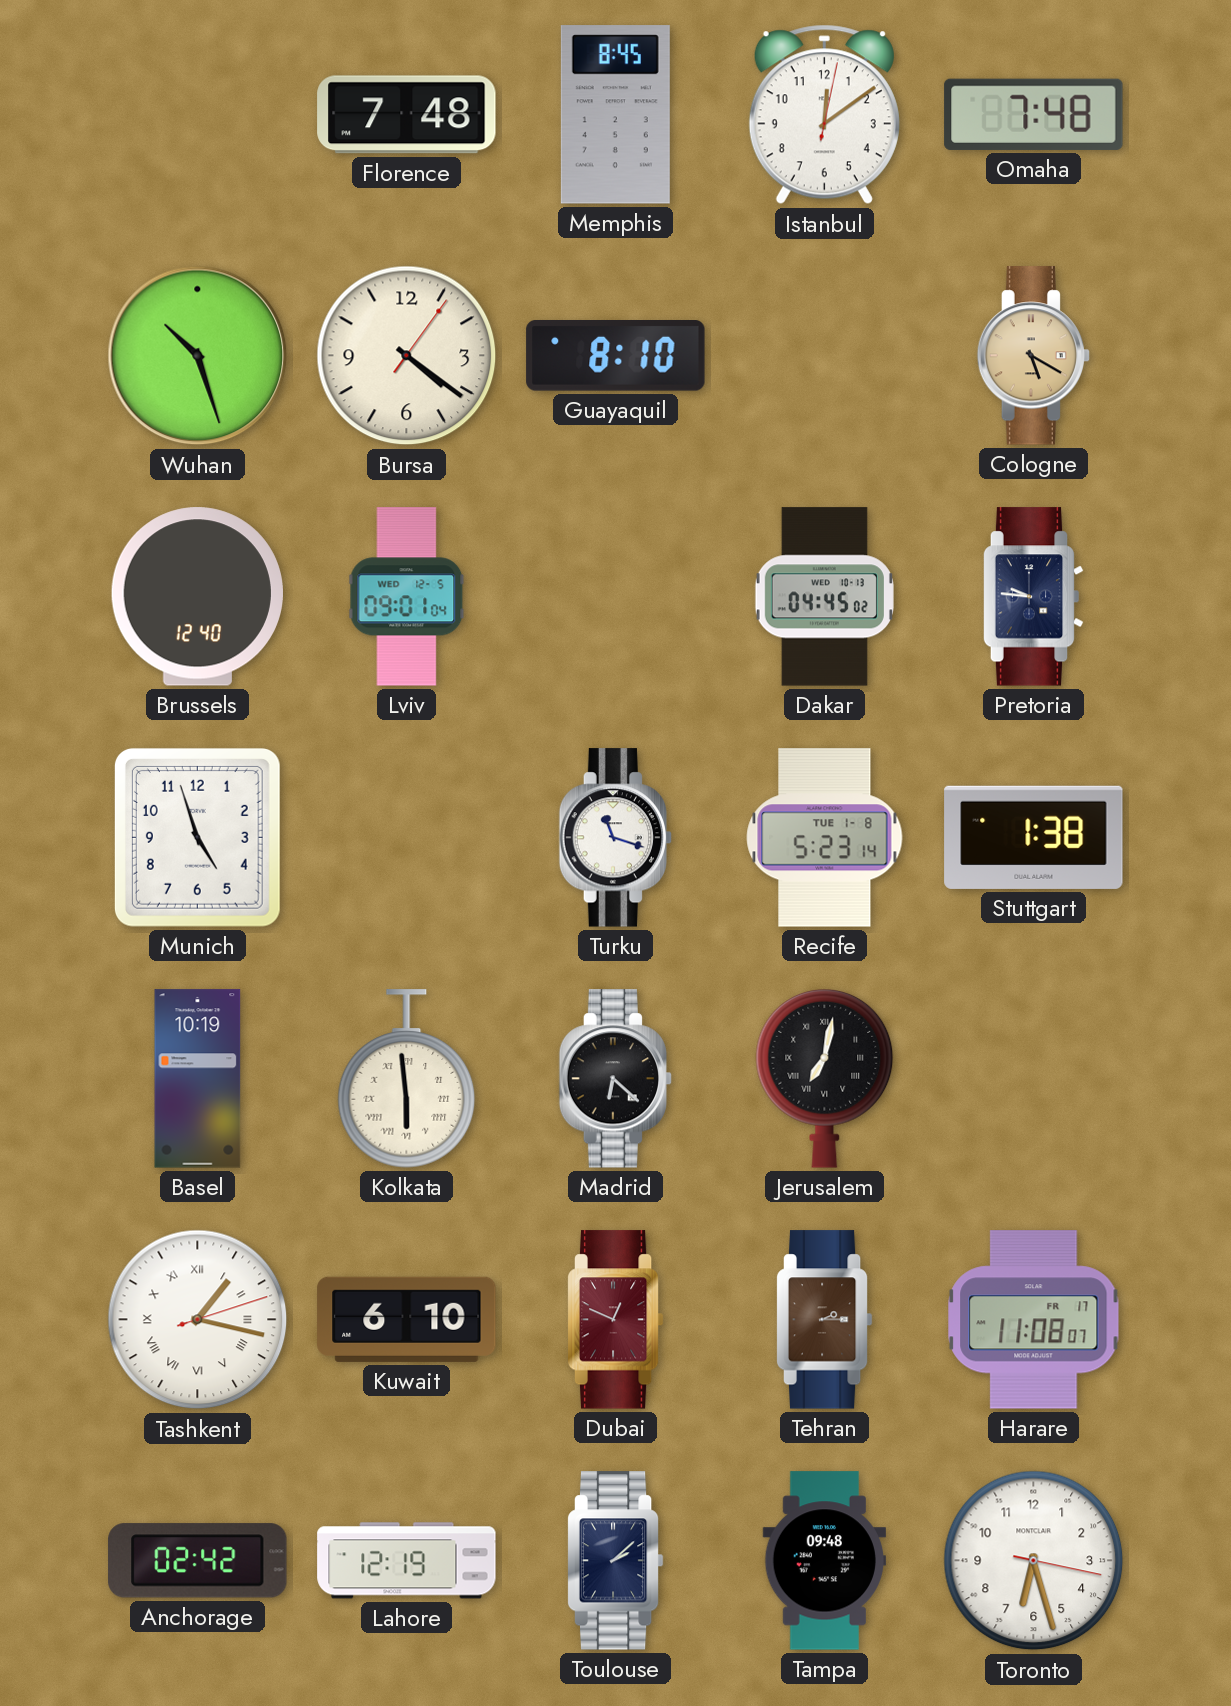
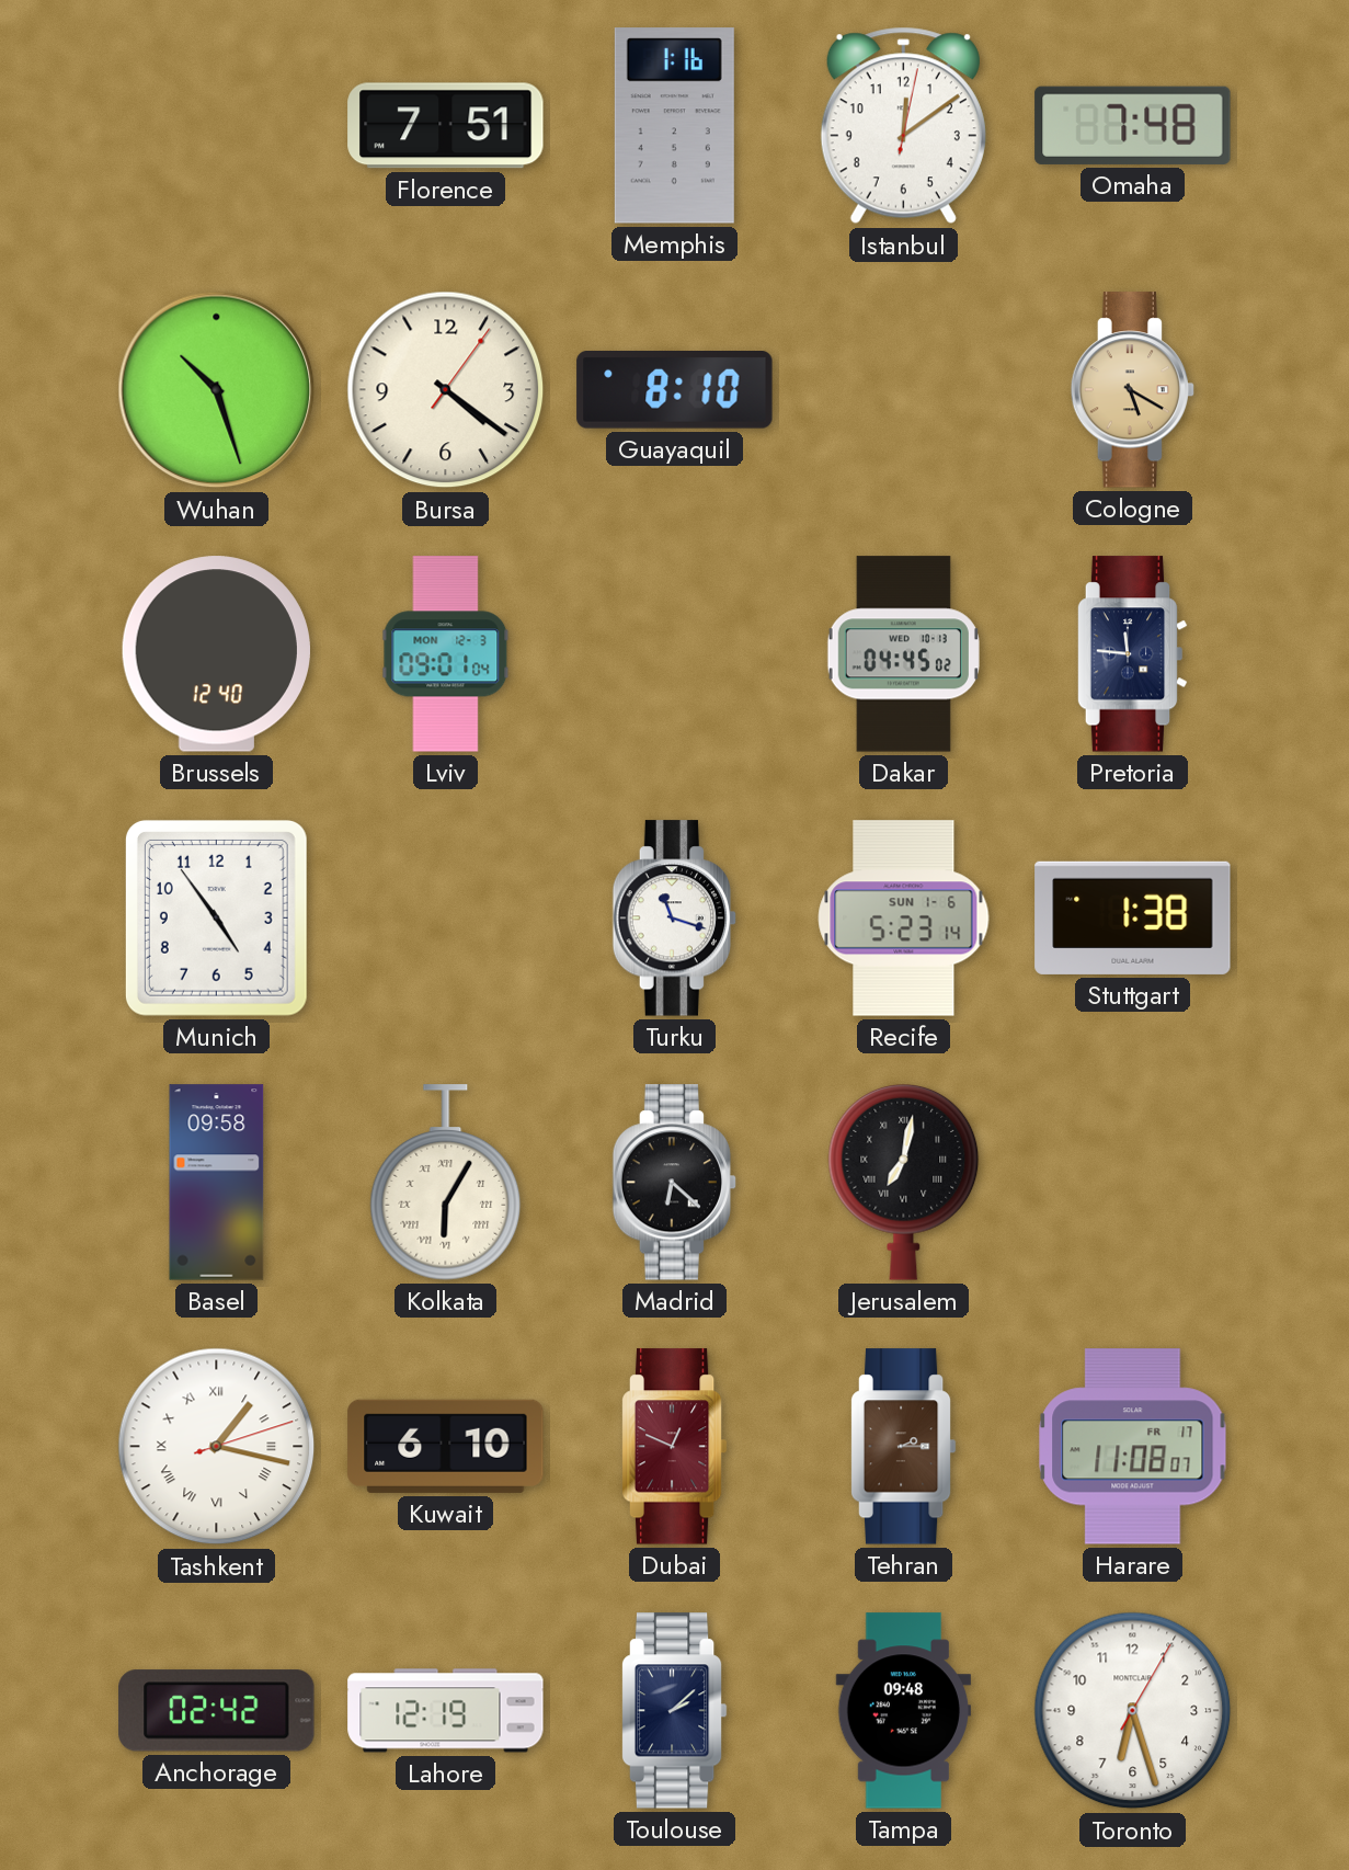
Florence: 7:48 -> 7:51
Memphis: 8:45 -> 1:16
Lviv date: WED 12-5 -> MON 12-3
Pretoria: 9:46 -> 11:46
Munich: 4:57 -> 4:54
Recife date: TUE 1-8 -> SUN 1-6
Basel: 10:19 -> 09:58
Kolkata: 5:59 -> 6:05
Toronto: 6:27:17 -> 6:27:05
